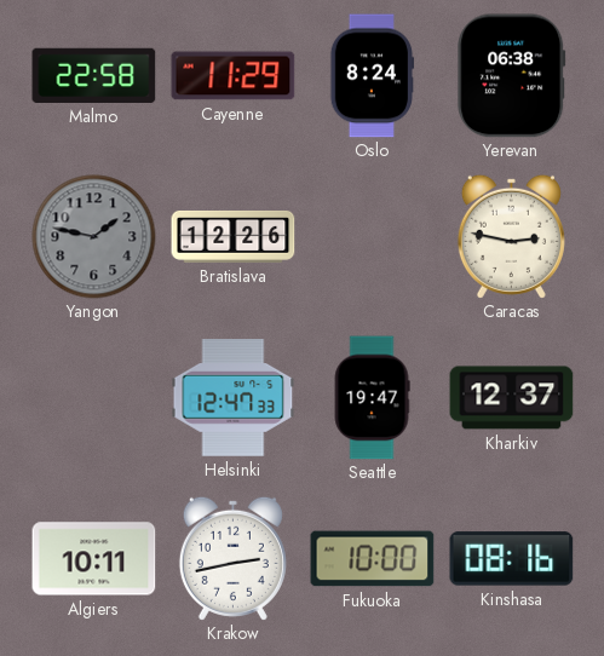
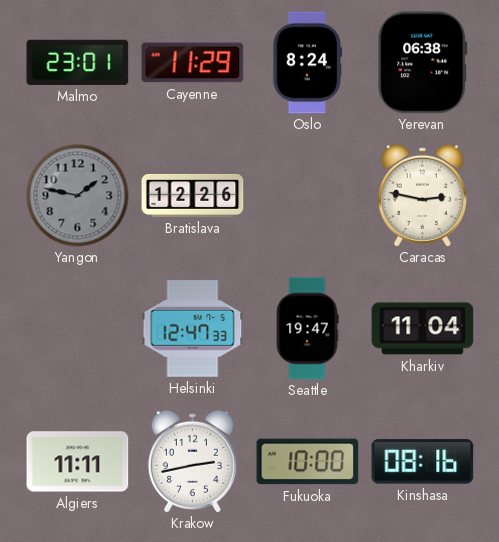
Malmo: 22:58 -> 23:01
Kharkiv: 12:37 -> 11:04
Algiers: 10:11 -> 11:11
